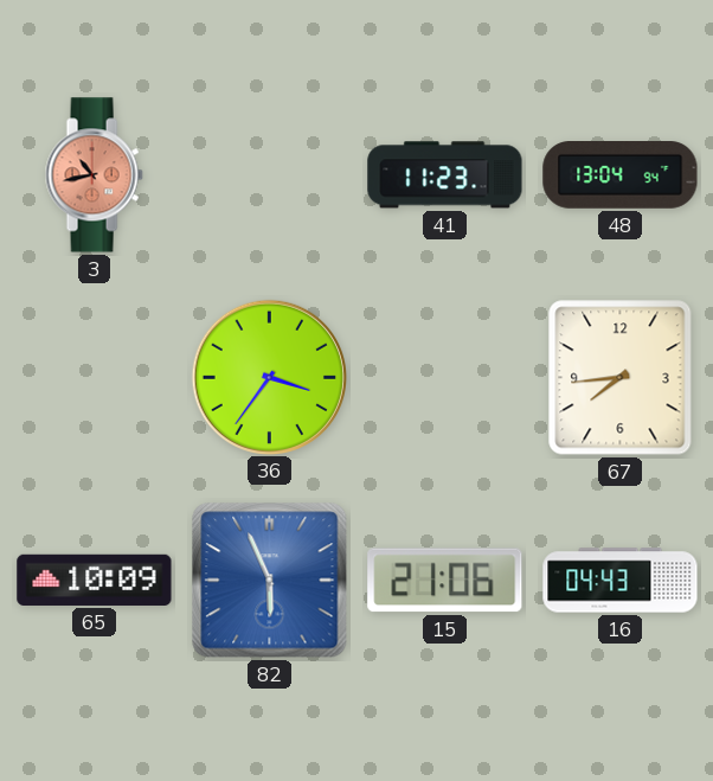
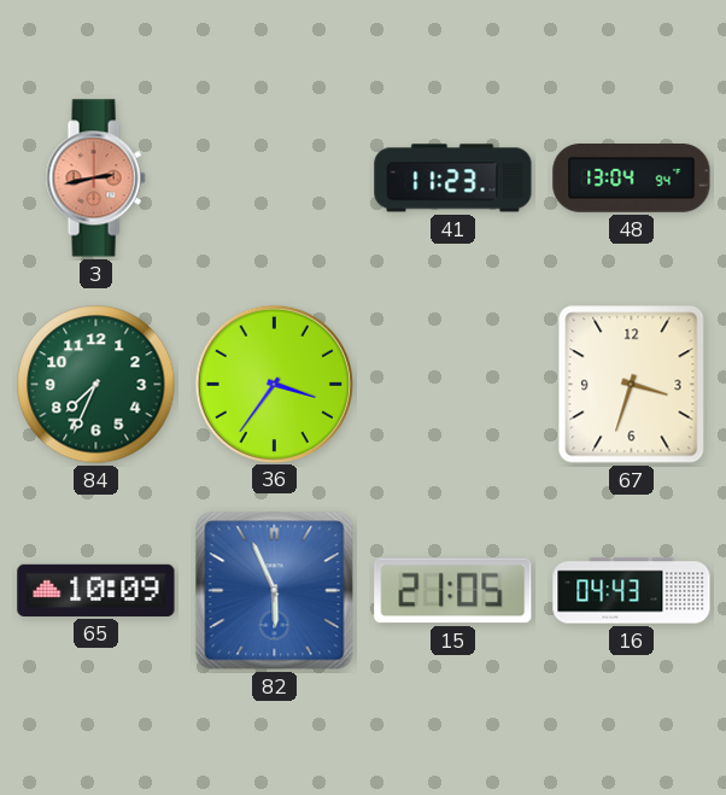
3: 10:43 -> 2:43
84: none -> 7:34
67: 7:44 -> 3:33
15: 21:06 -> 21:05
